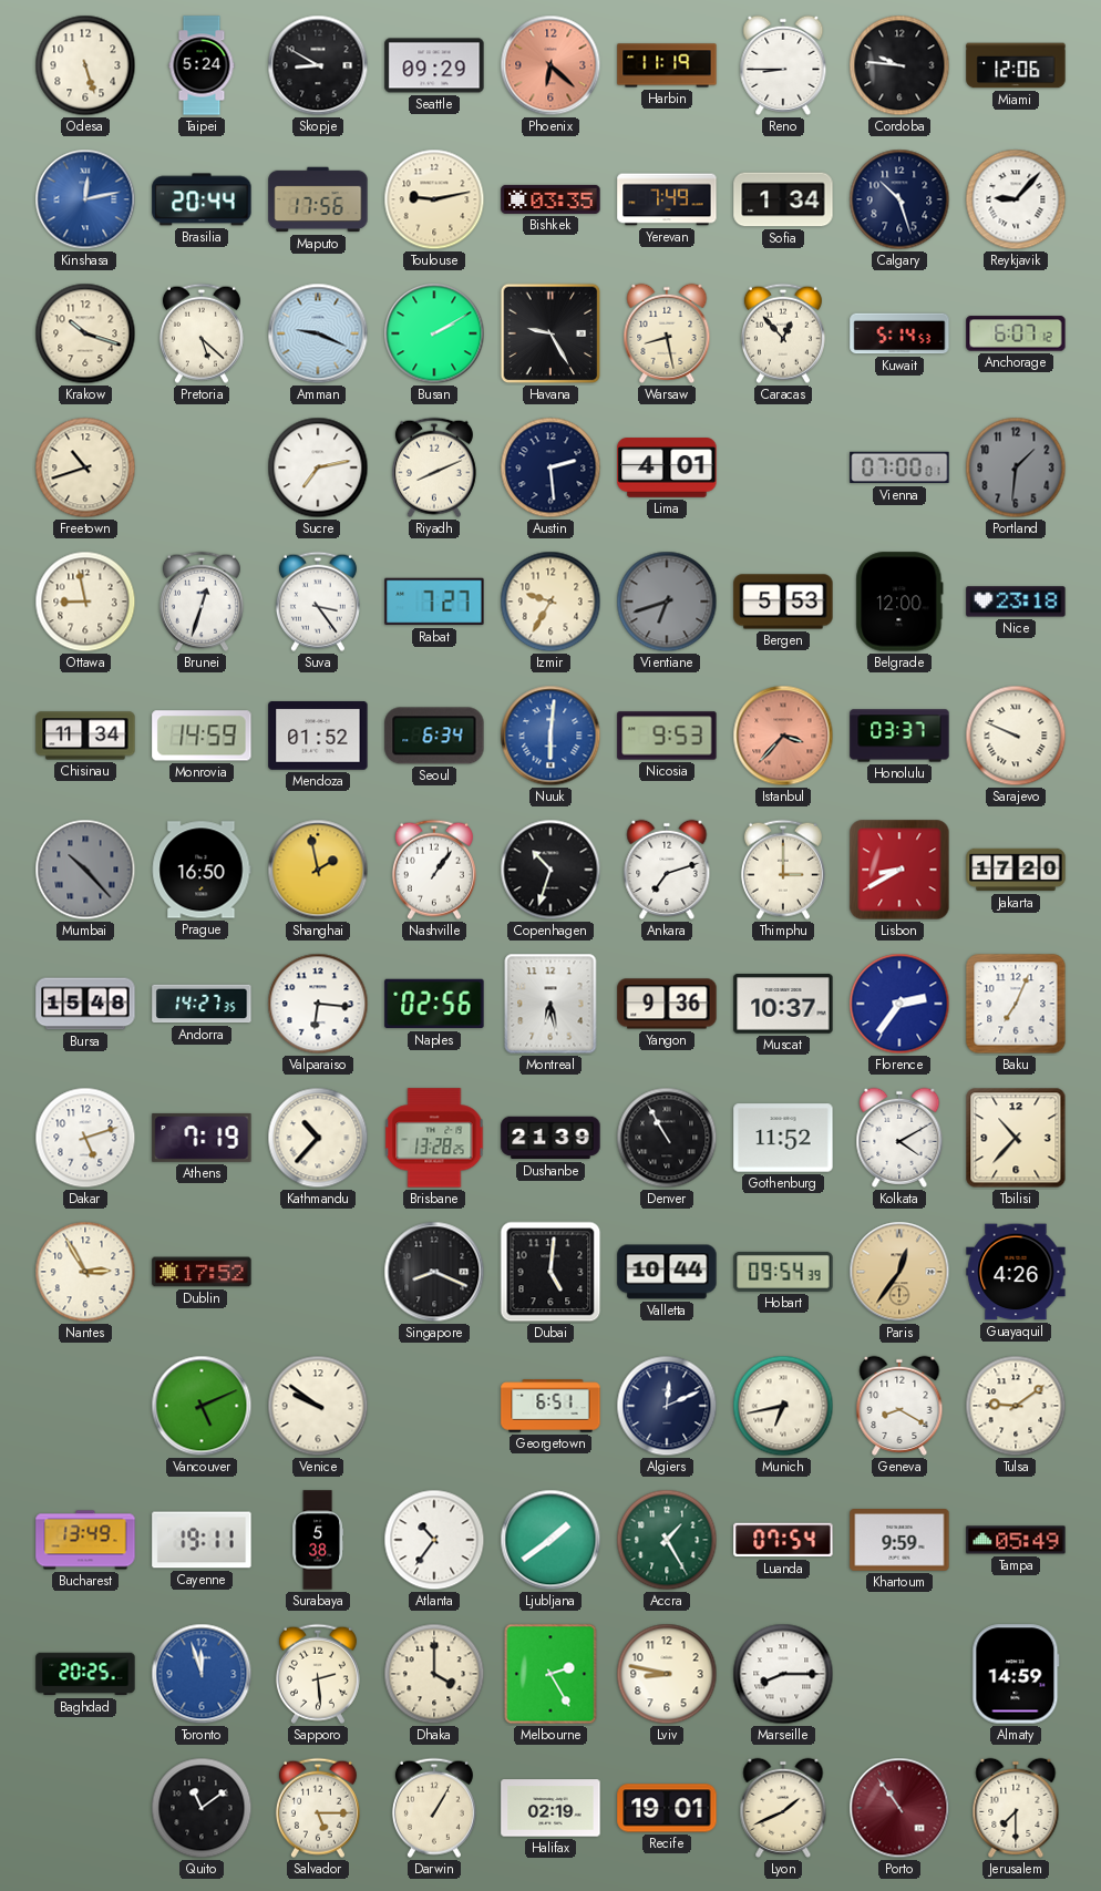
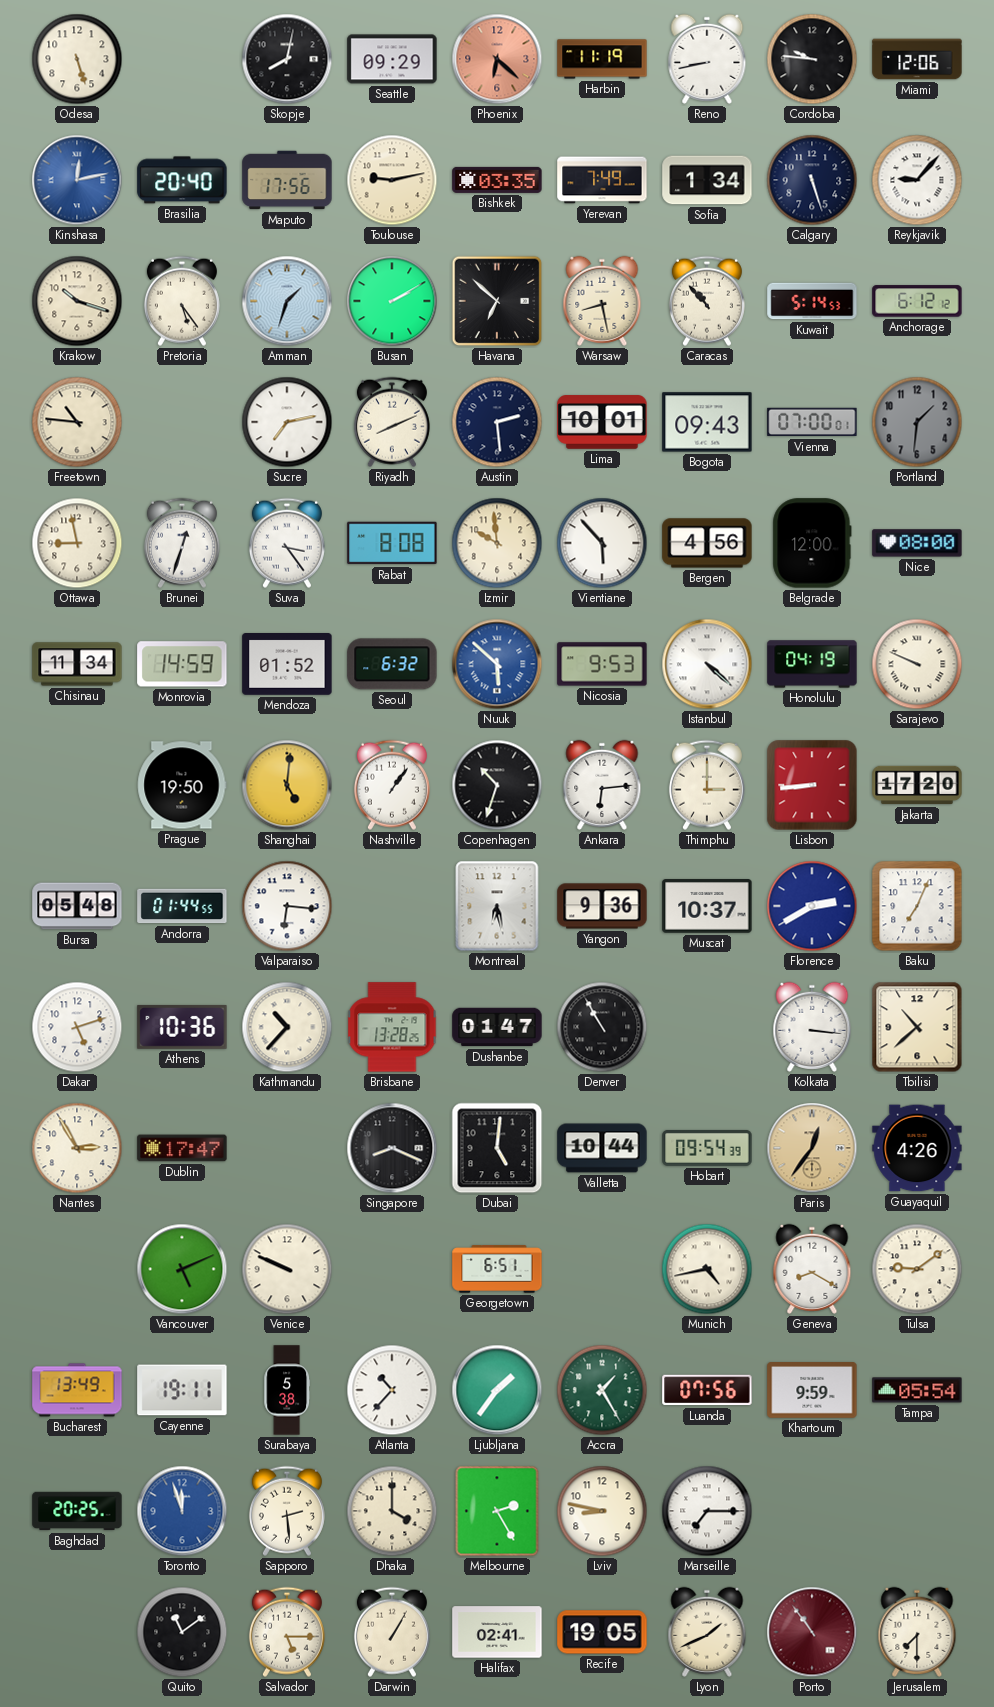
Taipei: 5:24 -> none
Skopje: 8:50 -> 8:02
Reno: 8:45 -> 8:43
Brasilia: 20:44 -> 20:40
Calgary: 10:27 -> 5:27
Pretoria: 5:22 -> 5:24
Amman: 9:19 -> 1:33
Havana: 9:25 -> 6:52
Caracas: 12:53 -> 10:53
Anchorage: 6:07 -> 6:12
Freetown: 10:42 -> 10:46
Lima: 4:01 -> 10:01
Bogota: none -> 09:43
Rabat: 7:27 -> 8:08
Izmir: 9:35 -> 9:59
Vientiane: 6:42 -> 5:53
Vientiane dial: grey -> white
Bergen: 5:53 -> 4:56
Nice: 23:18 -> 08:00
Seoul: 6:34 -> 6:32
Nuuk: 6:01 -> 5:52
Istanbul: 3:37 -> 4:22
Istanbul dial: salmon -> white
Honolulu: 03:37 -> 04:19
Mumbai: 10:23 -> none
Prague: 16:50 -> 19:50
Shanghai: 1:58 -> 5:01
Ankara: 7:12 -> 6:14
Lisbon: 8:40 -> 8:44
Bursa: 15:48 -> 05:48
Andorra: 14:27 -> 01:44
Naples: 02:56 -> none
Florence: 2:36 -> 2:40
Athens: 7:19 -> 10:36
Dushanbe: 21:39 -> 01:47
Gothenburg: 11:52 -> none
Kolkata: 4:10 -> 3:16
Tbilisi: 10:37 -> 10:38
Dublin: 17:52 -> 17:47
Venice: 9:51 -> 9:49
Algiers: 12:11 -> none
Munich: 6:43 -> 4:43
Atlanta: 10:36 -> 10:37
Ljubljana: 1:39 -> 1:36
Luanda: 07:54 -> 07:56
Tampa: 05:49 -> 05:54
Marseille: 8:15 -> 7:15
Almaty: 14:59 -> none
Halifax: 02:19 -> 02:41
Recife: 19:01 -> 19:05
